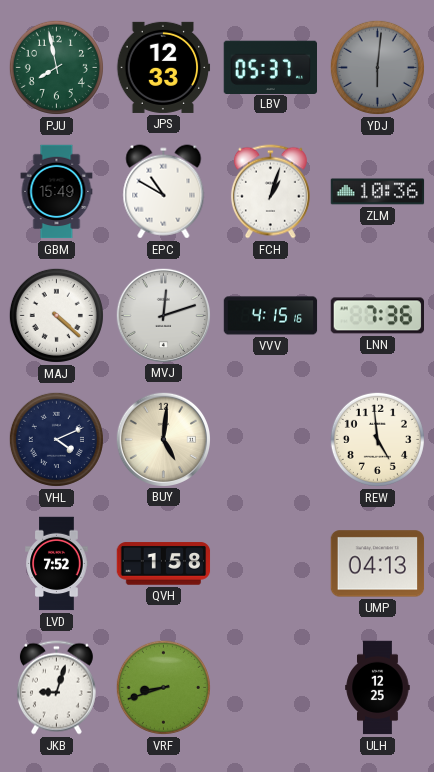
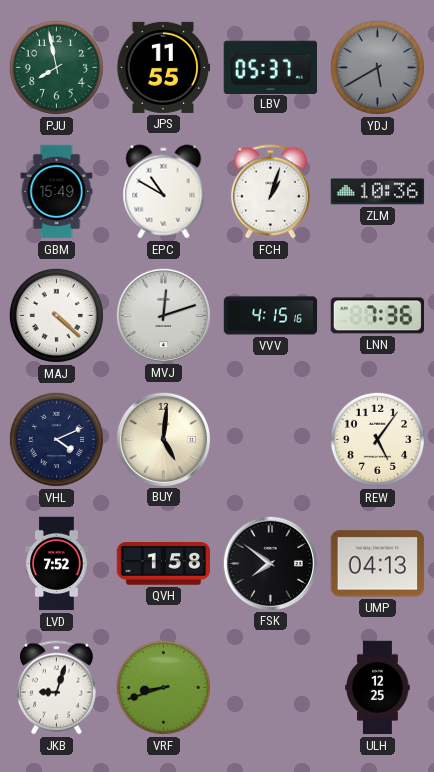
JPS: 12:33 -> 11:55
YDJ: 6:01 -> 5:40
REW: 4:59 -> 5:06
FSK: none -> 7:51
